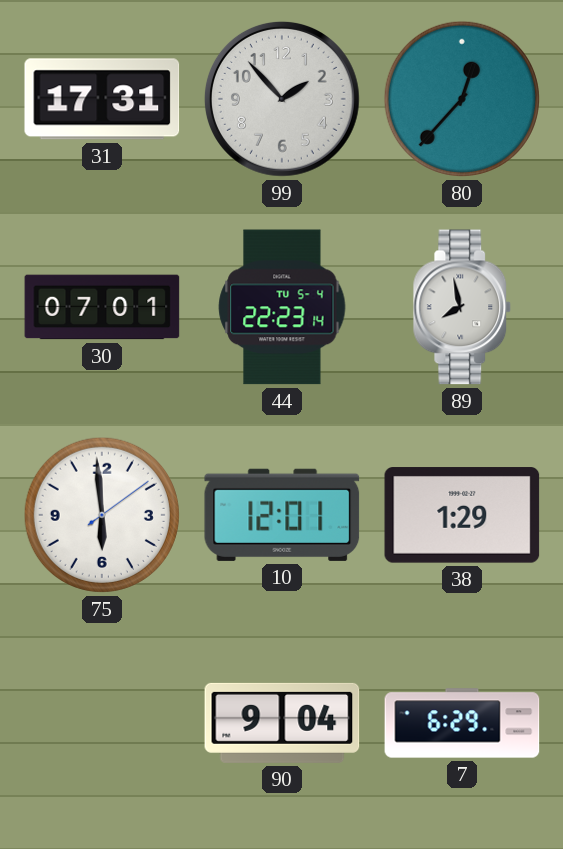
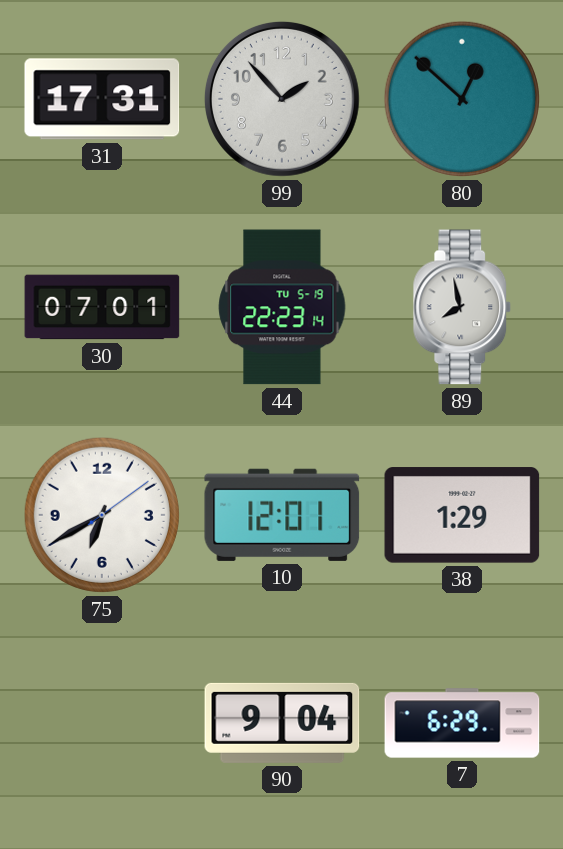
80: 12:37 -> 12:52
44 date: TU 5-4 -> TU 5-19
75: 5:59 -> 6:40
